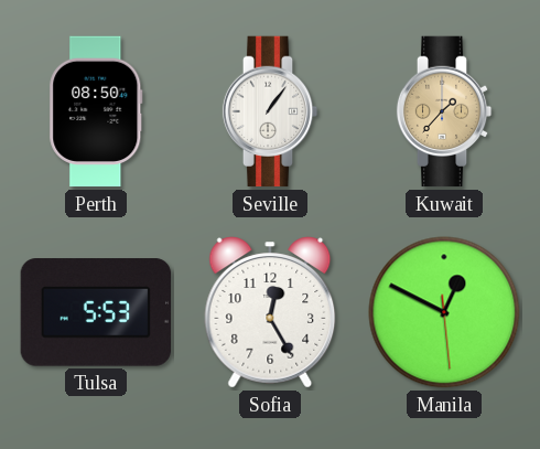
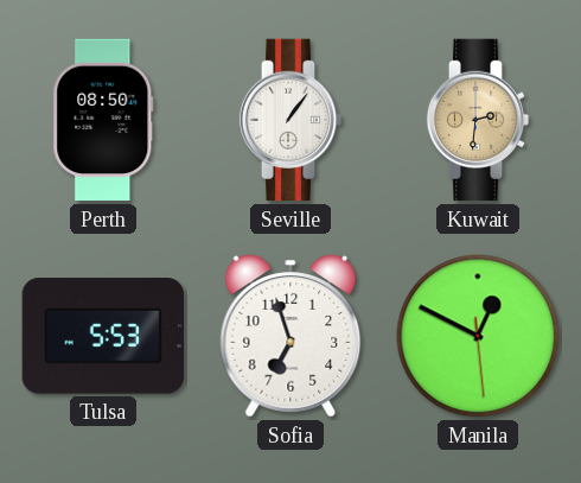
Kuwait: 1:37 -> 2:31
Sofia: 12:25 -> 6:57
